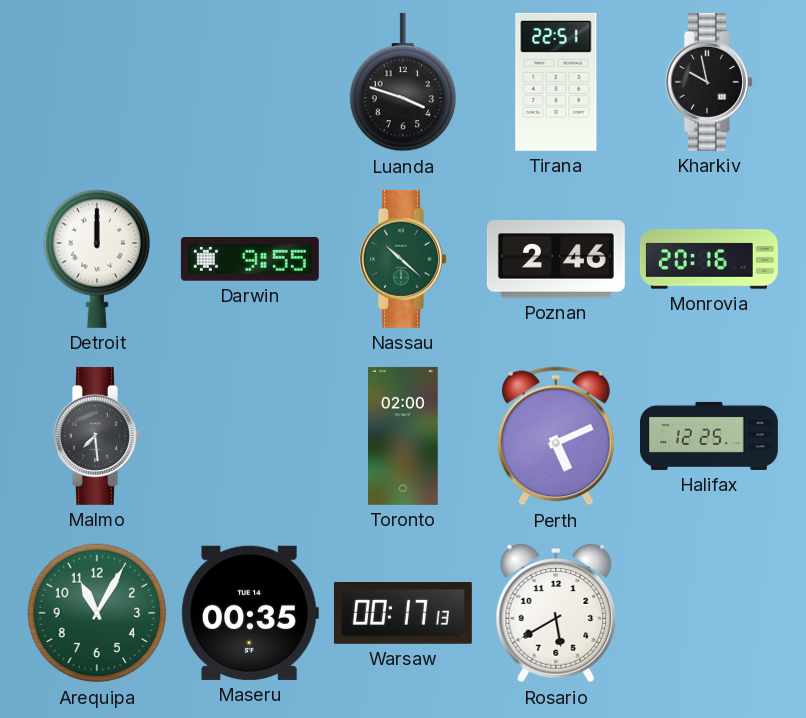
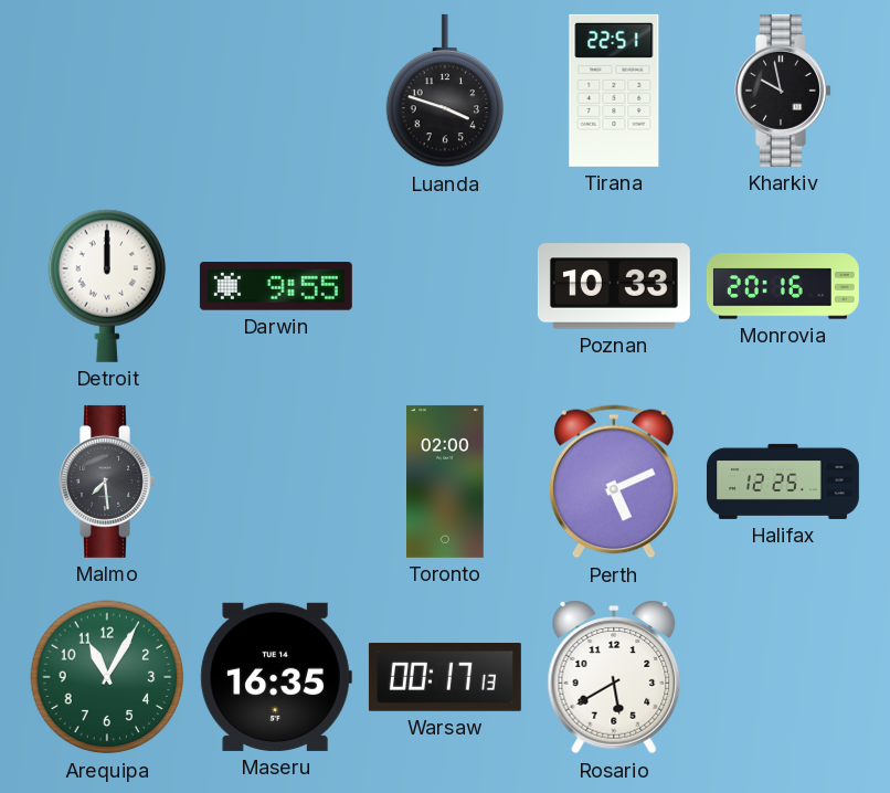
Nassau: 10:22 -> none
Poznan: 2:46 -> 10:33
Maseru: 00:35 -> 16:35
